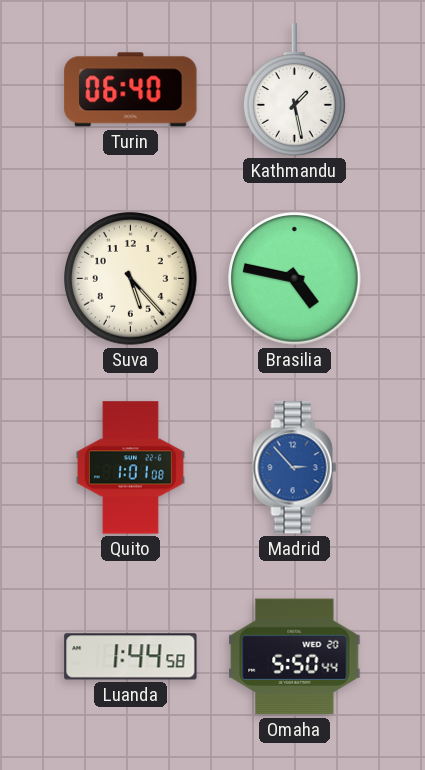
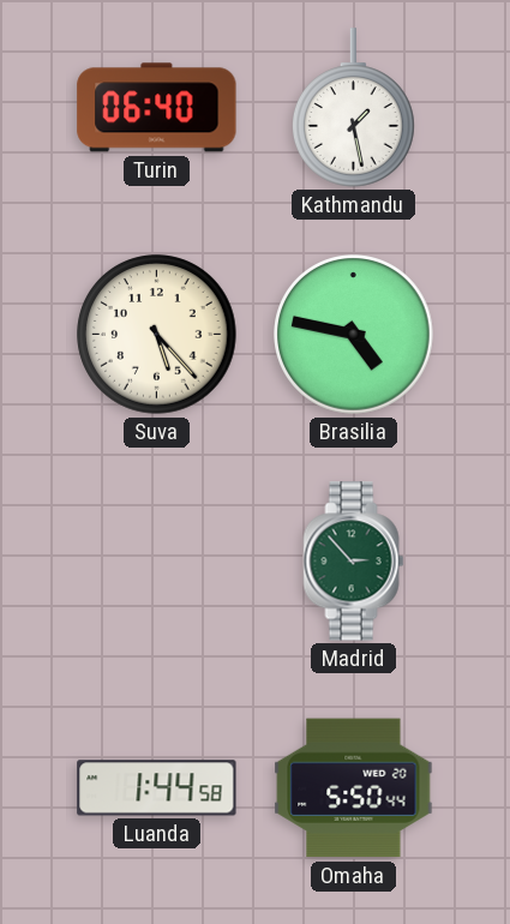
Quito: 1:01 -> none
Madrid dial: blue -> green
